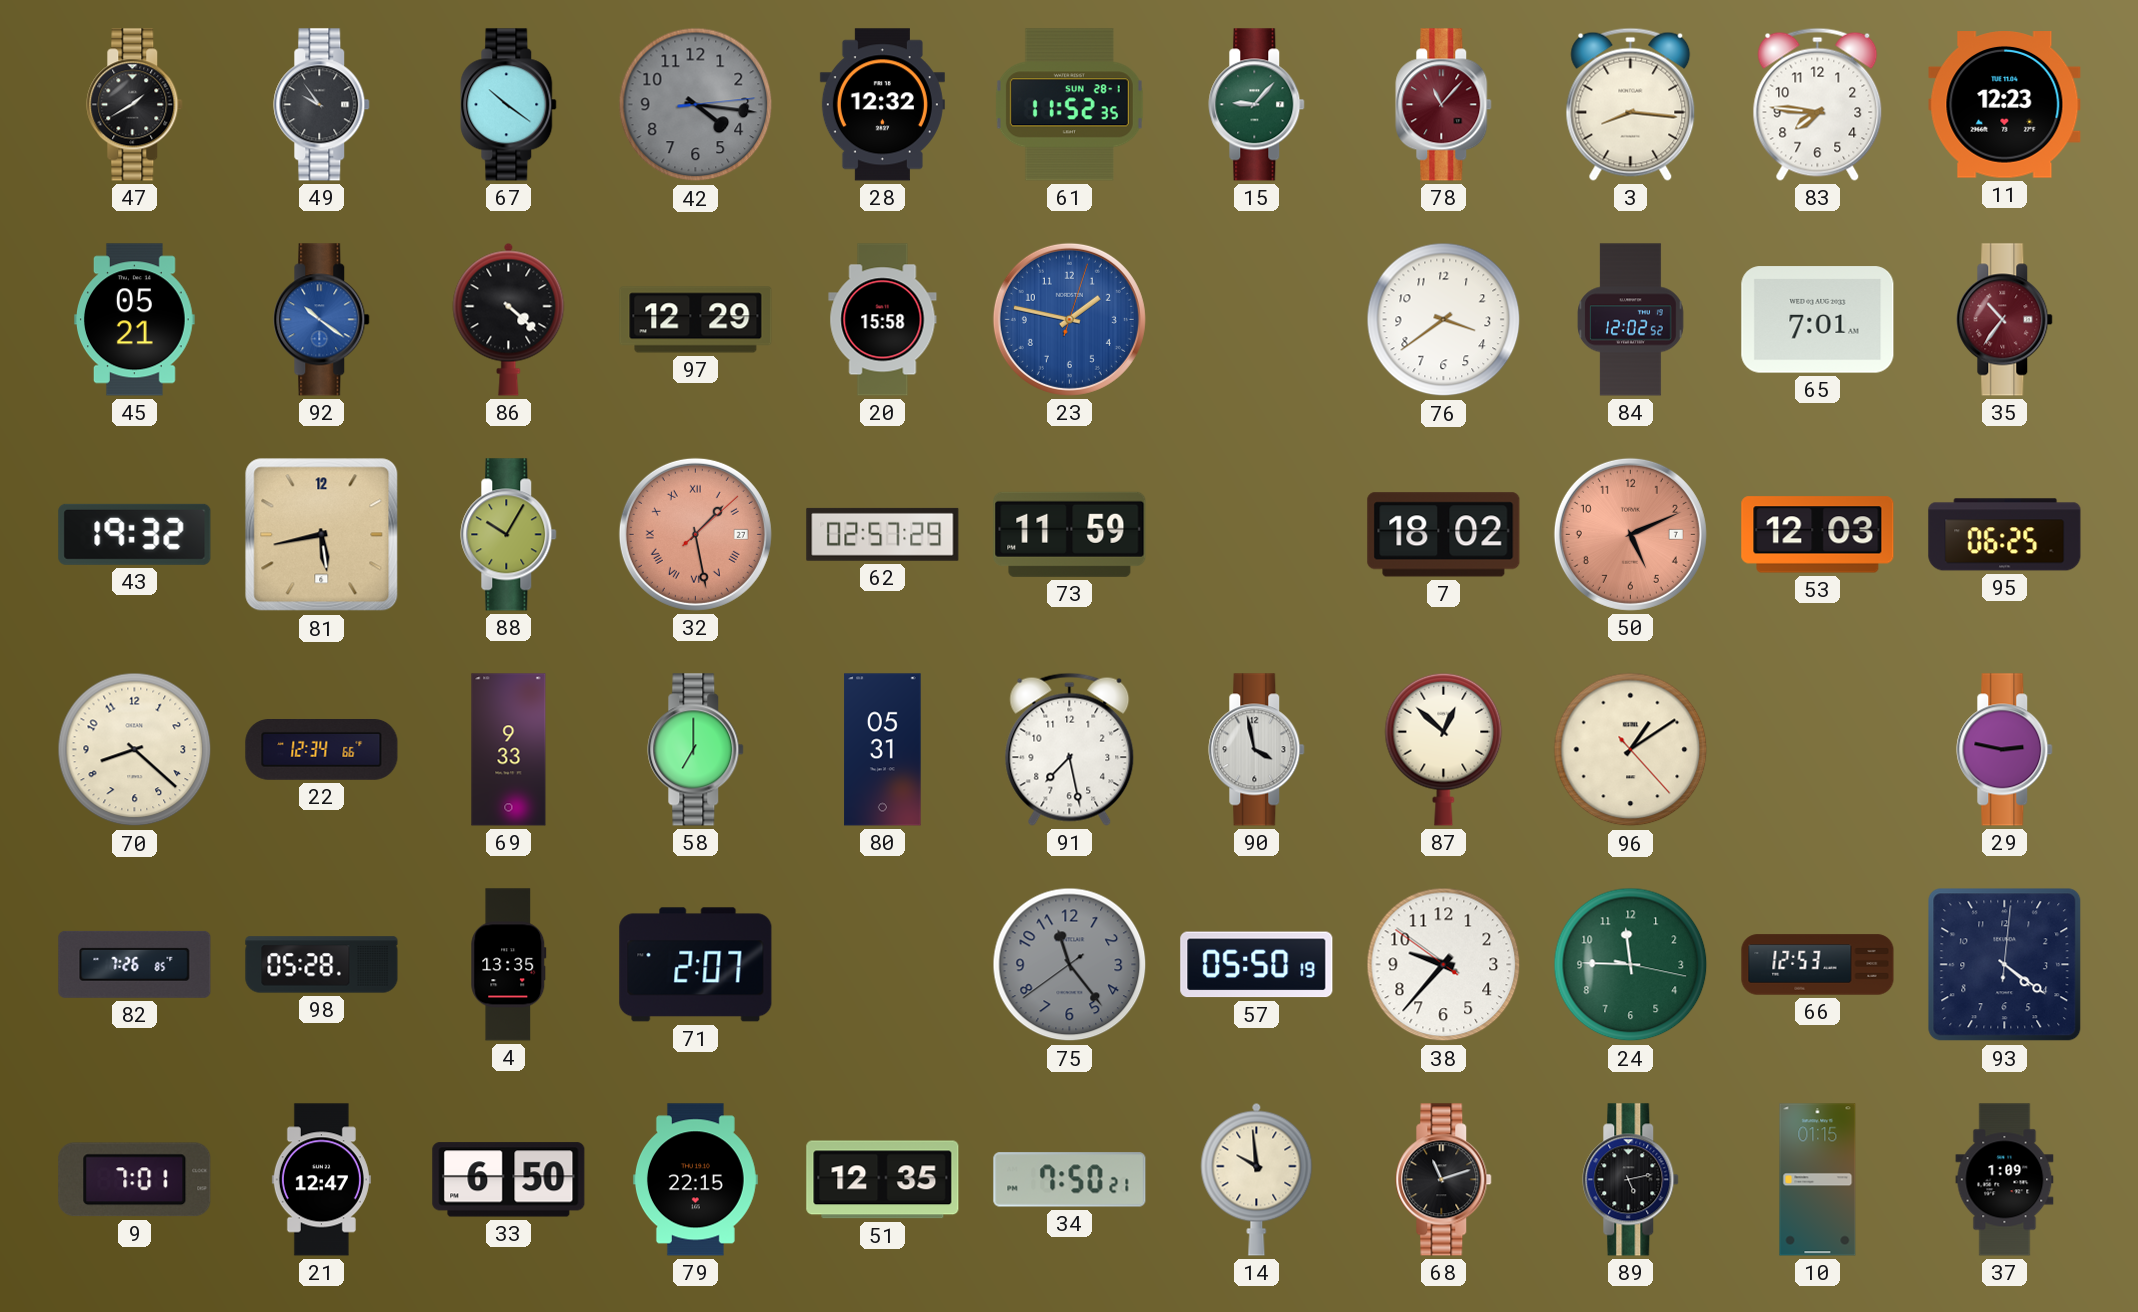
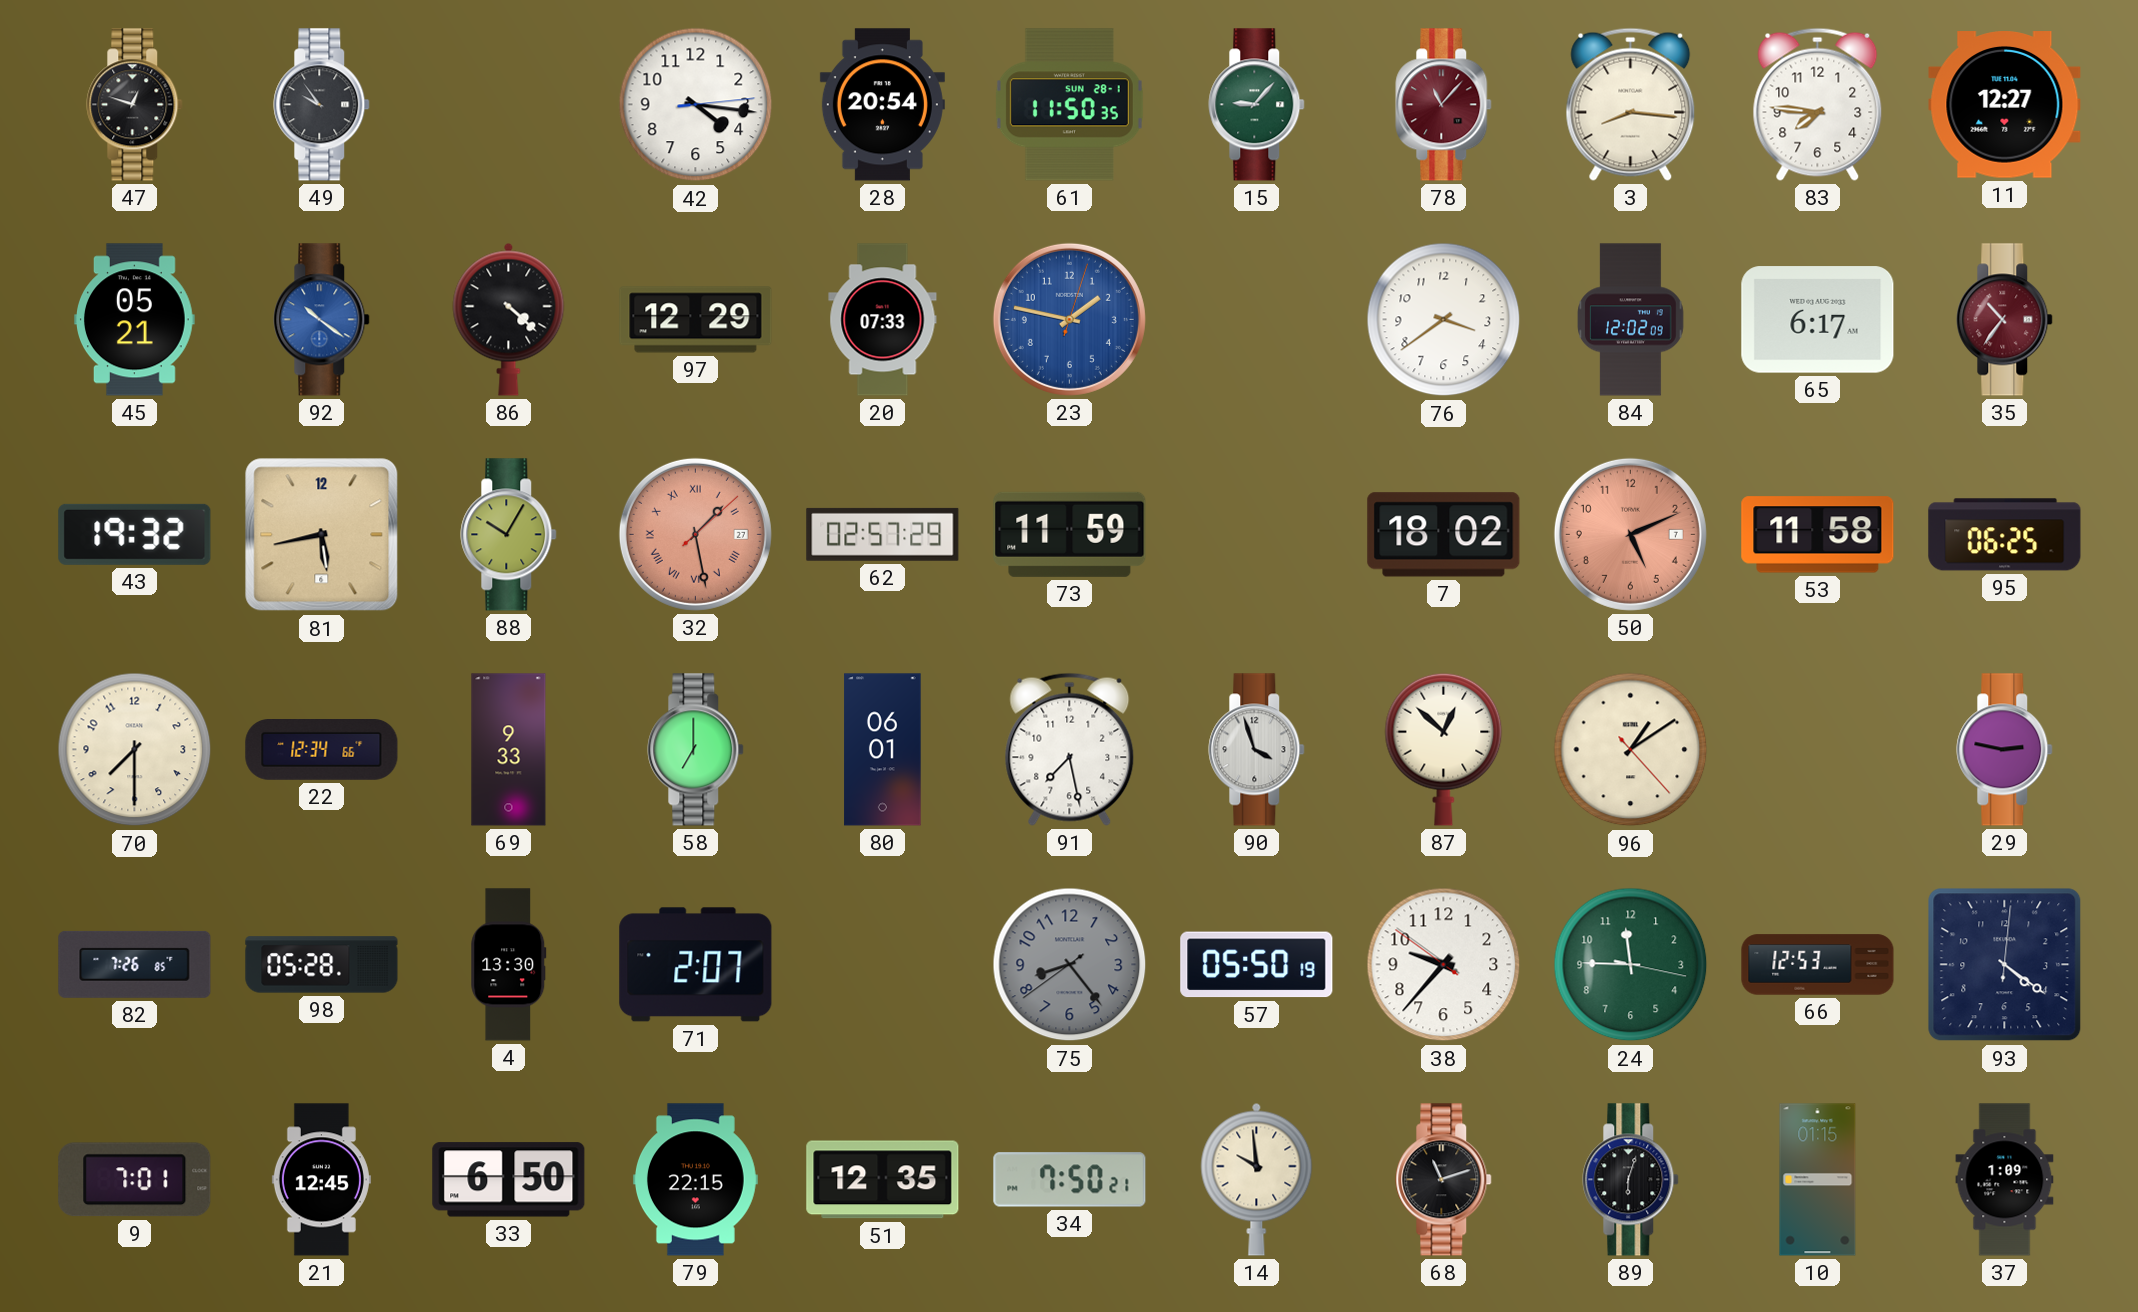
47: 1:40 -> 12:48
67: 10:21 -> none
42 dial: grey -> white
28: 12:32 -> 20:54
61: 11:52 -> 11:50
11: 12:23 -> 12:27
20: 15:58 -> 07:33
84: 12:02:52 -> 12:02:09
65: 7:01 -> 6:17
53: 12:03 -> 11:58
70: 8:22 -> 7:30
80: 05:31 -> 06:01
90: 3:58 -> 3:57
4: 13:35 -> 13:30
75: 11:23 -> 8:23
21: 12:47 -> 12:45
89: 5:13 -> 6:03
